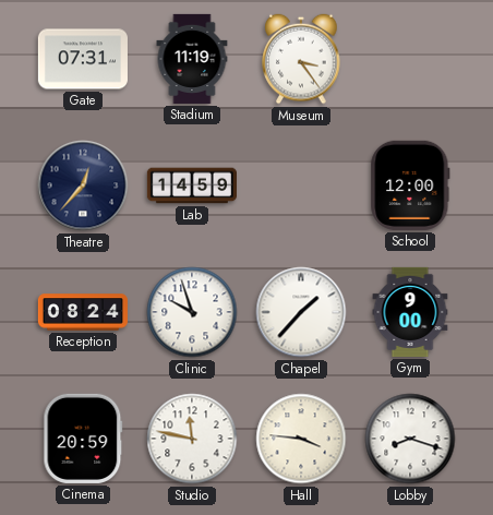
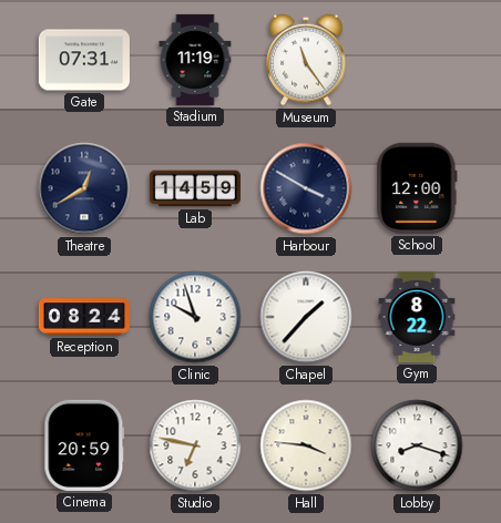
Museum: 3:24 -> 11:24
Theatre: 12:37 -> 12:40
Harbour: none -> 3:50
Gym: 9:00 -> 8:22
Studio: 11:47 -> 6:47
